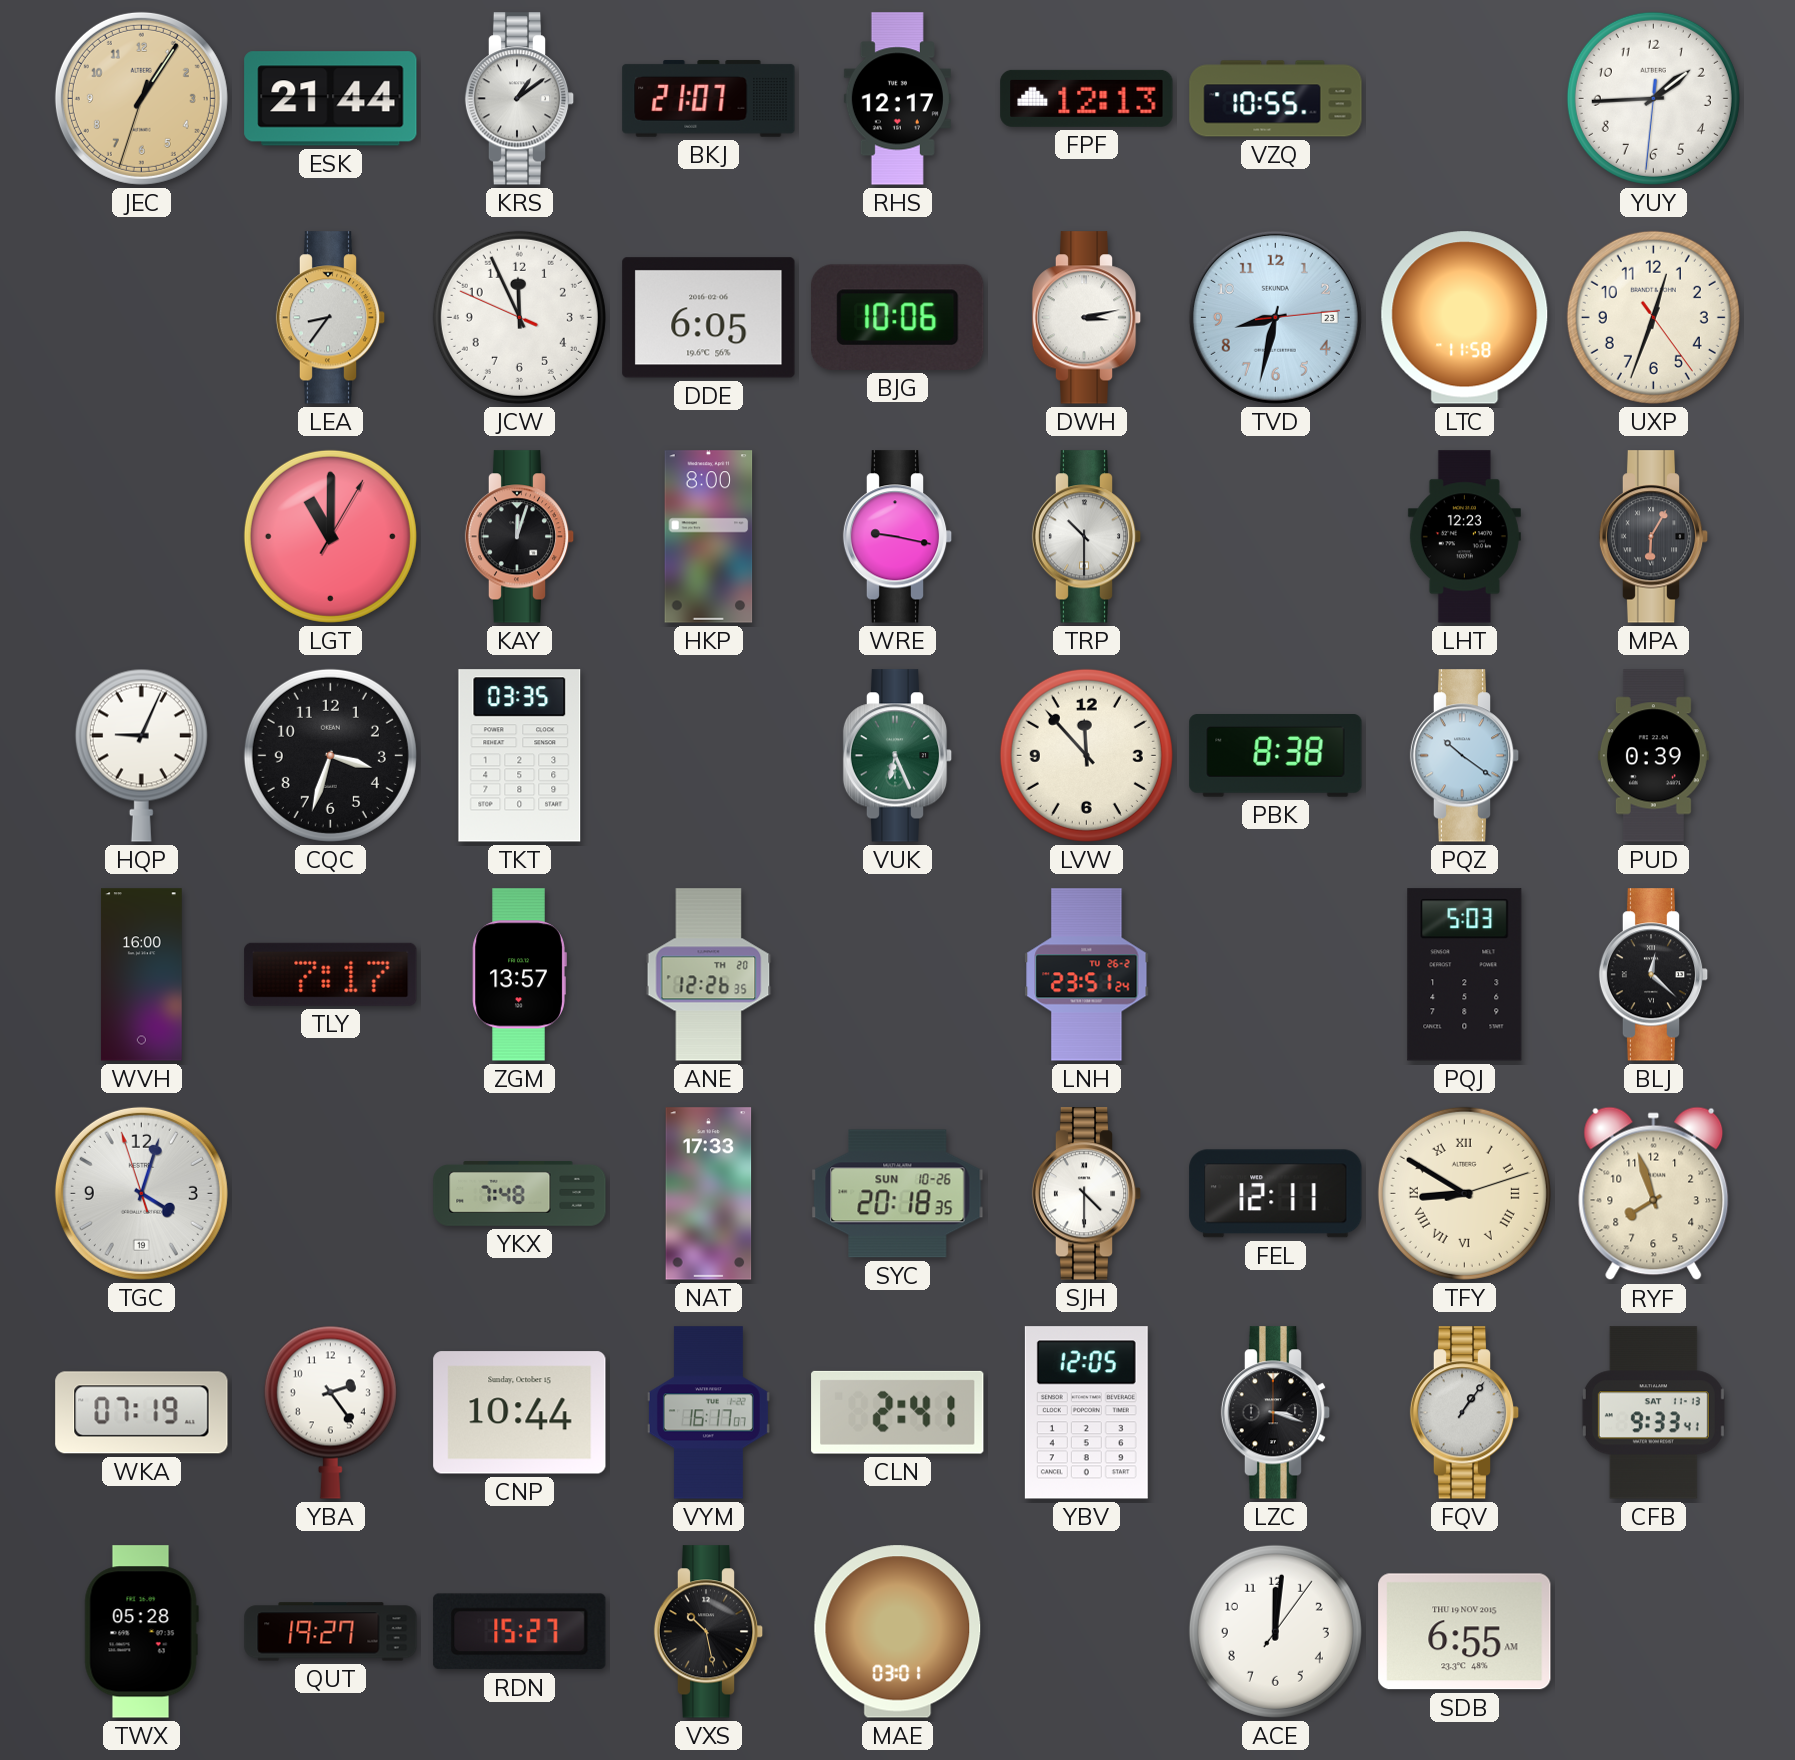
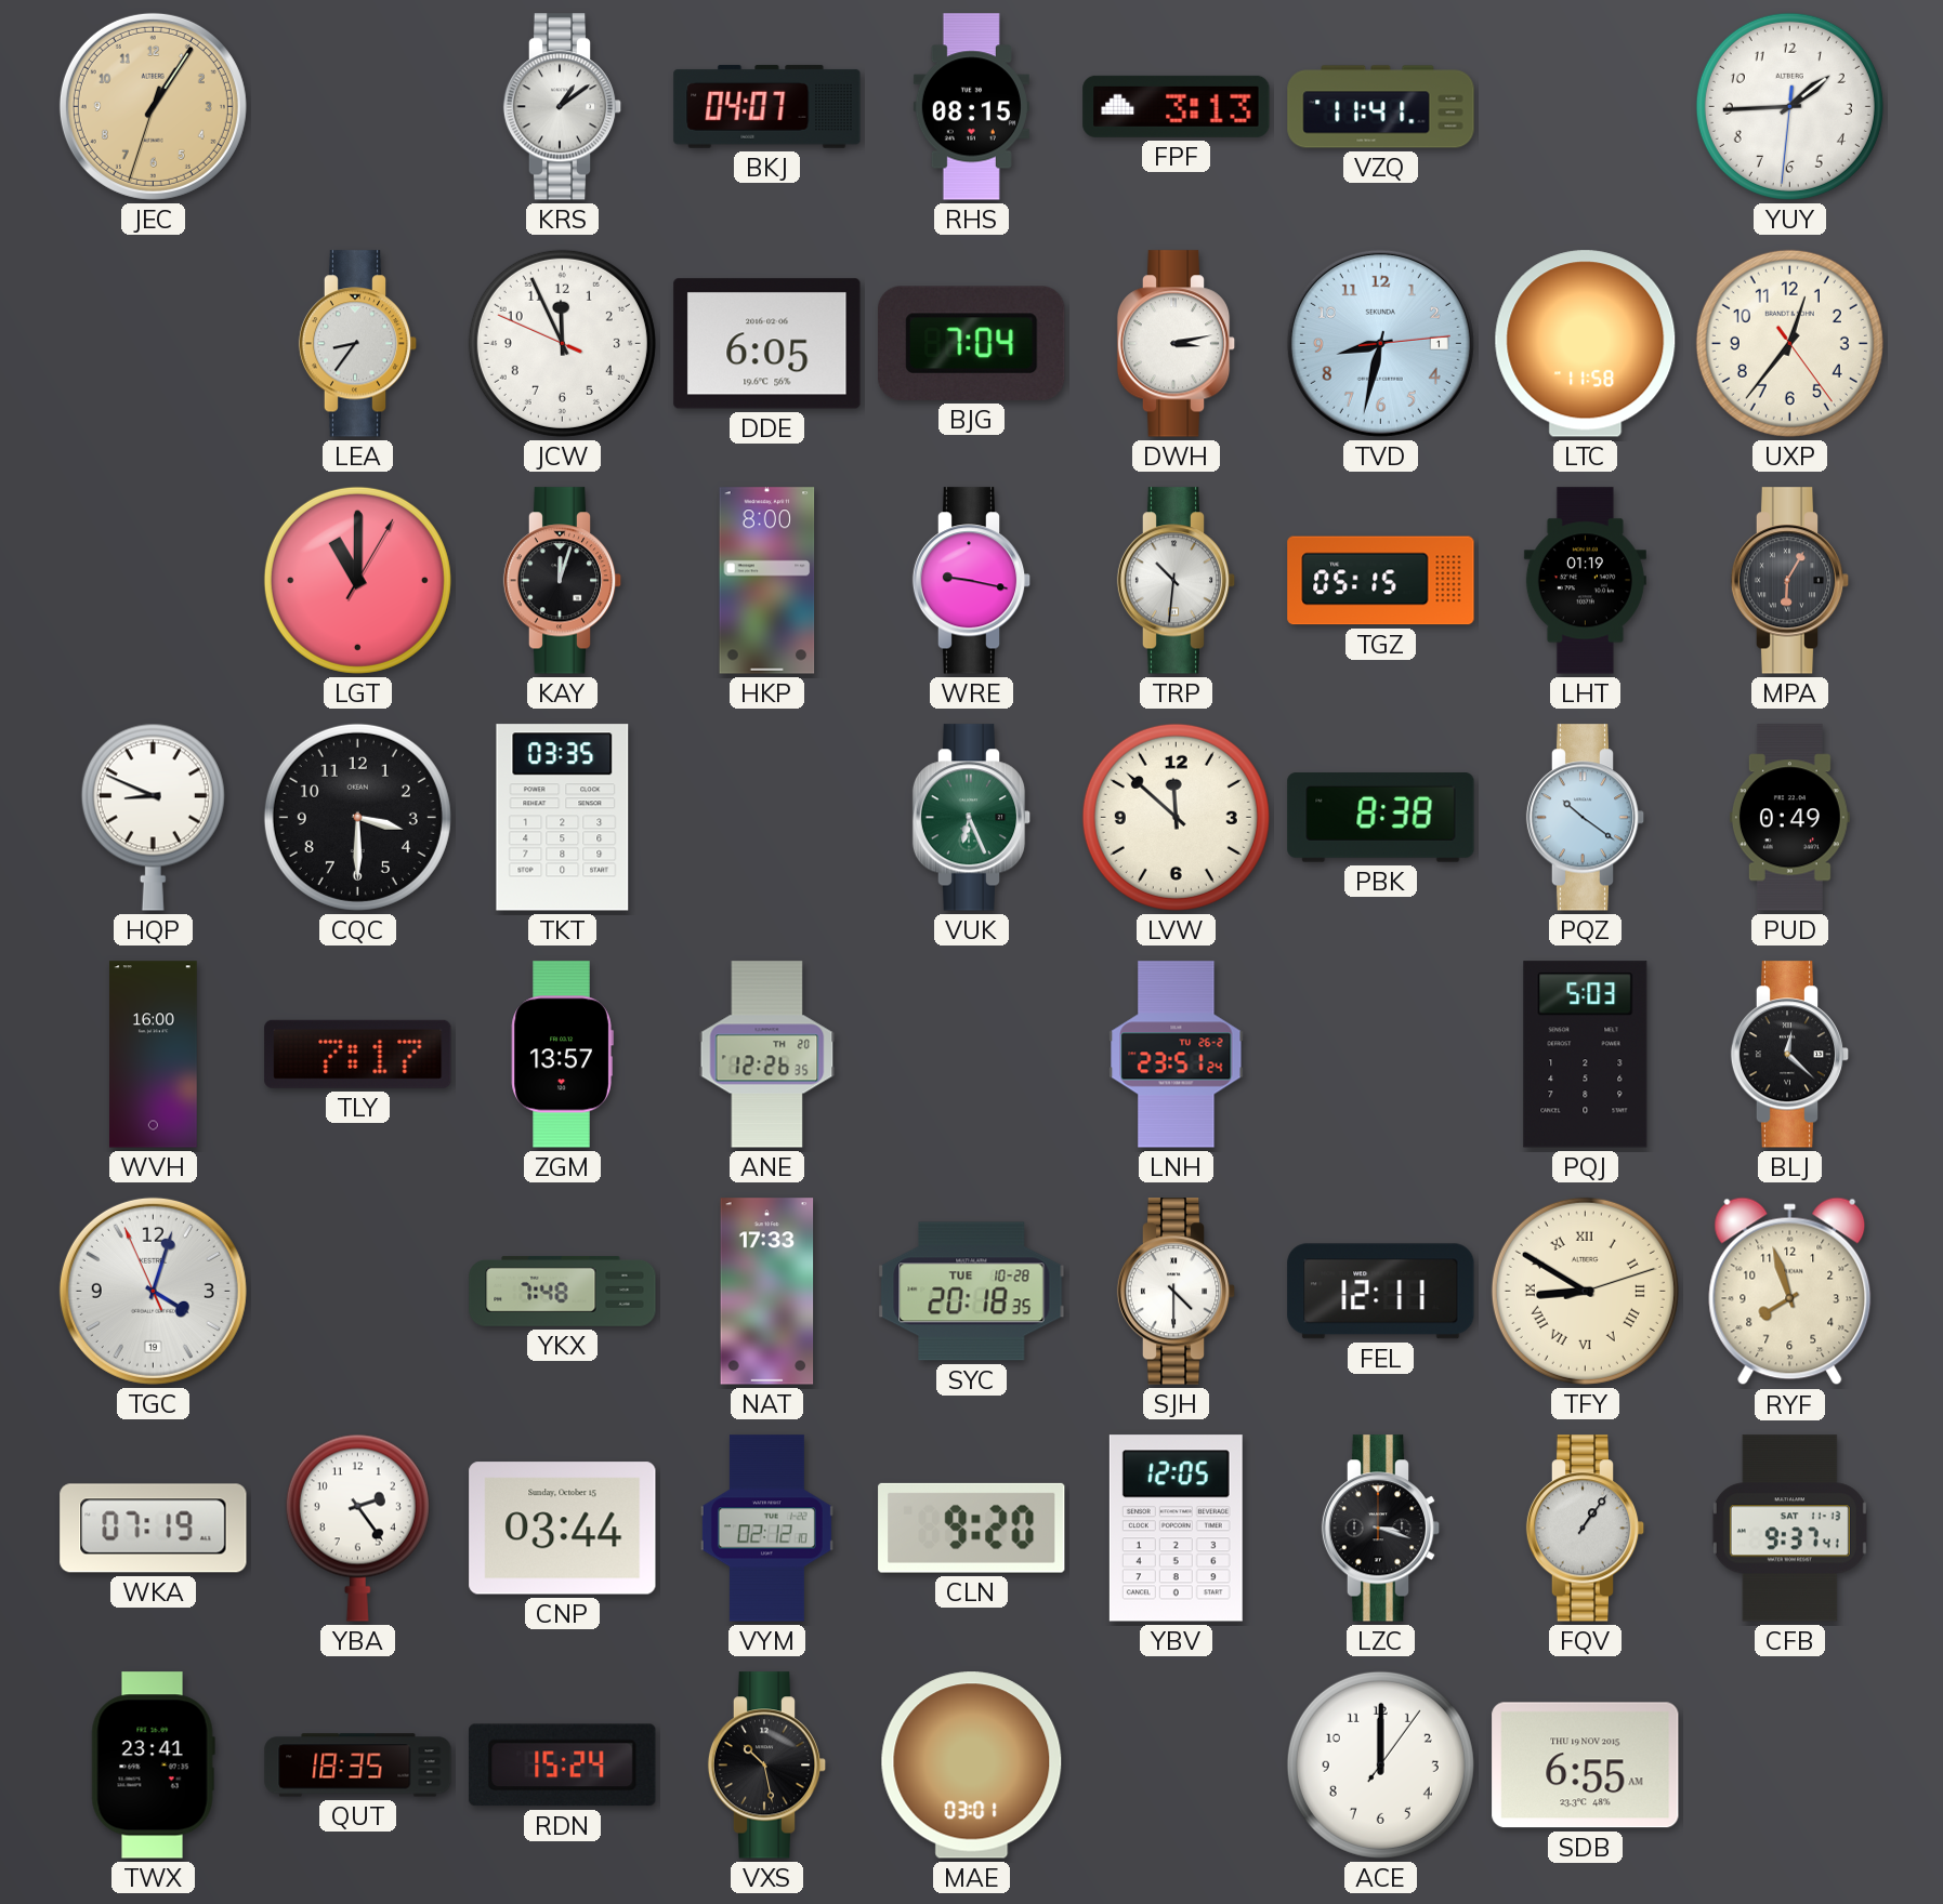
ESK: 21:44 -> none
BKJ: 21:07 -> 04:07
RHS: 12:17 -> 08:15
FPF: 12:13 -> 3:13
VZQ: 10:55 -> 11:41
BJG: 10:06 -> 7:04
TVD date: 23 -> 1
UXP: 12:33 -> 12:36
TRP: 10:30 -> 10:31
TGZ: none -> 05:15
LHT: 12:23 -> 01:19
HQP: 9:04 -> 8:49
CQC: 3:33 -> 3:30
LVW: 11:53 -> 11:52
PUD: 0:39 -> 0:49
TGC: 4:02:57 -> 4:02:56
SYC date: SUN 10-26 -> TUE 10-28
CNP: 10:44 -> 03:44
VYM: 16:17 -> 02:12
CLN: 2:41 -> 9:20
CFB: 9:33 -> 9:37
TWX: 05:28 -> 23:41
QUT: 19:27 -> 18:35
RDN: 15:27 -> 15:24
ACE: 12:01 -> 12:00
